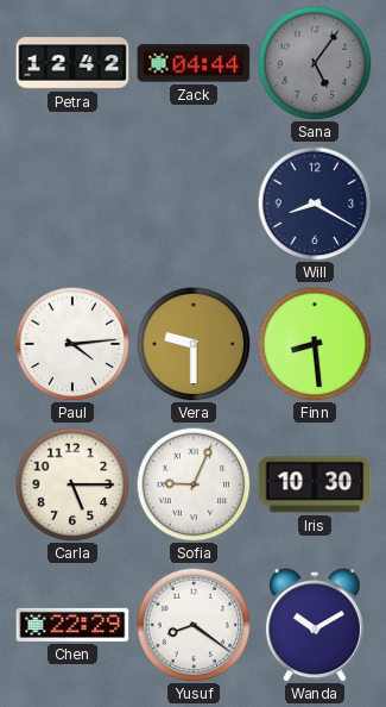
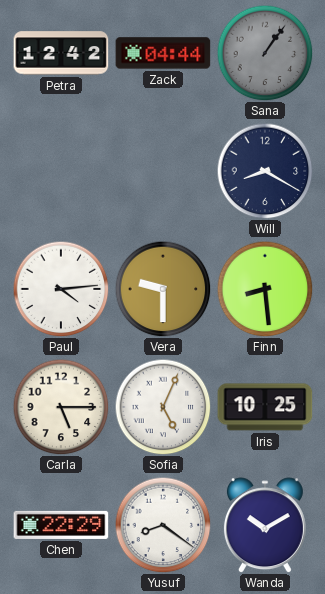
Sana: 5:06 -> 1:06
Sofia: 9:04 -> 5:04
Iris: 10:30 -> 10:25
